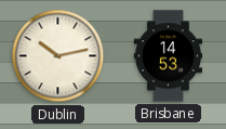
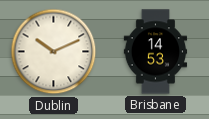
Dublin: 10:13 -> 10:11
